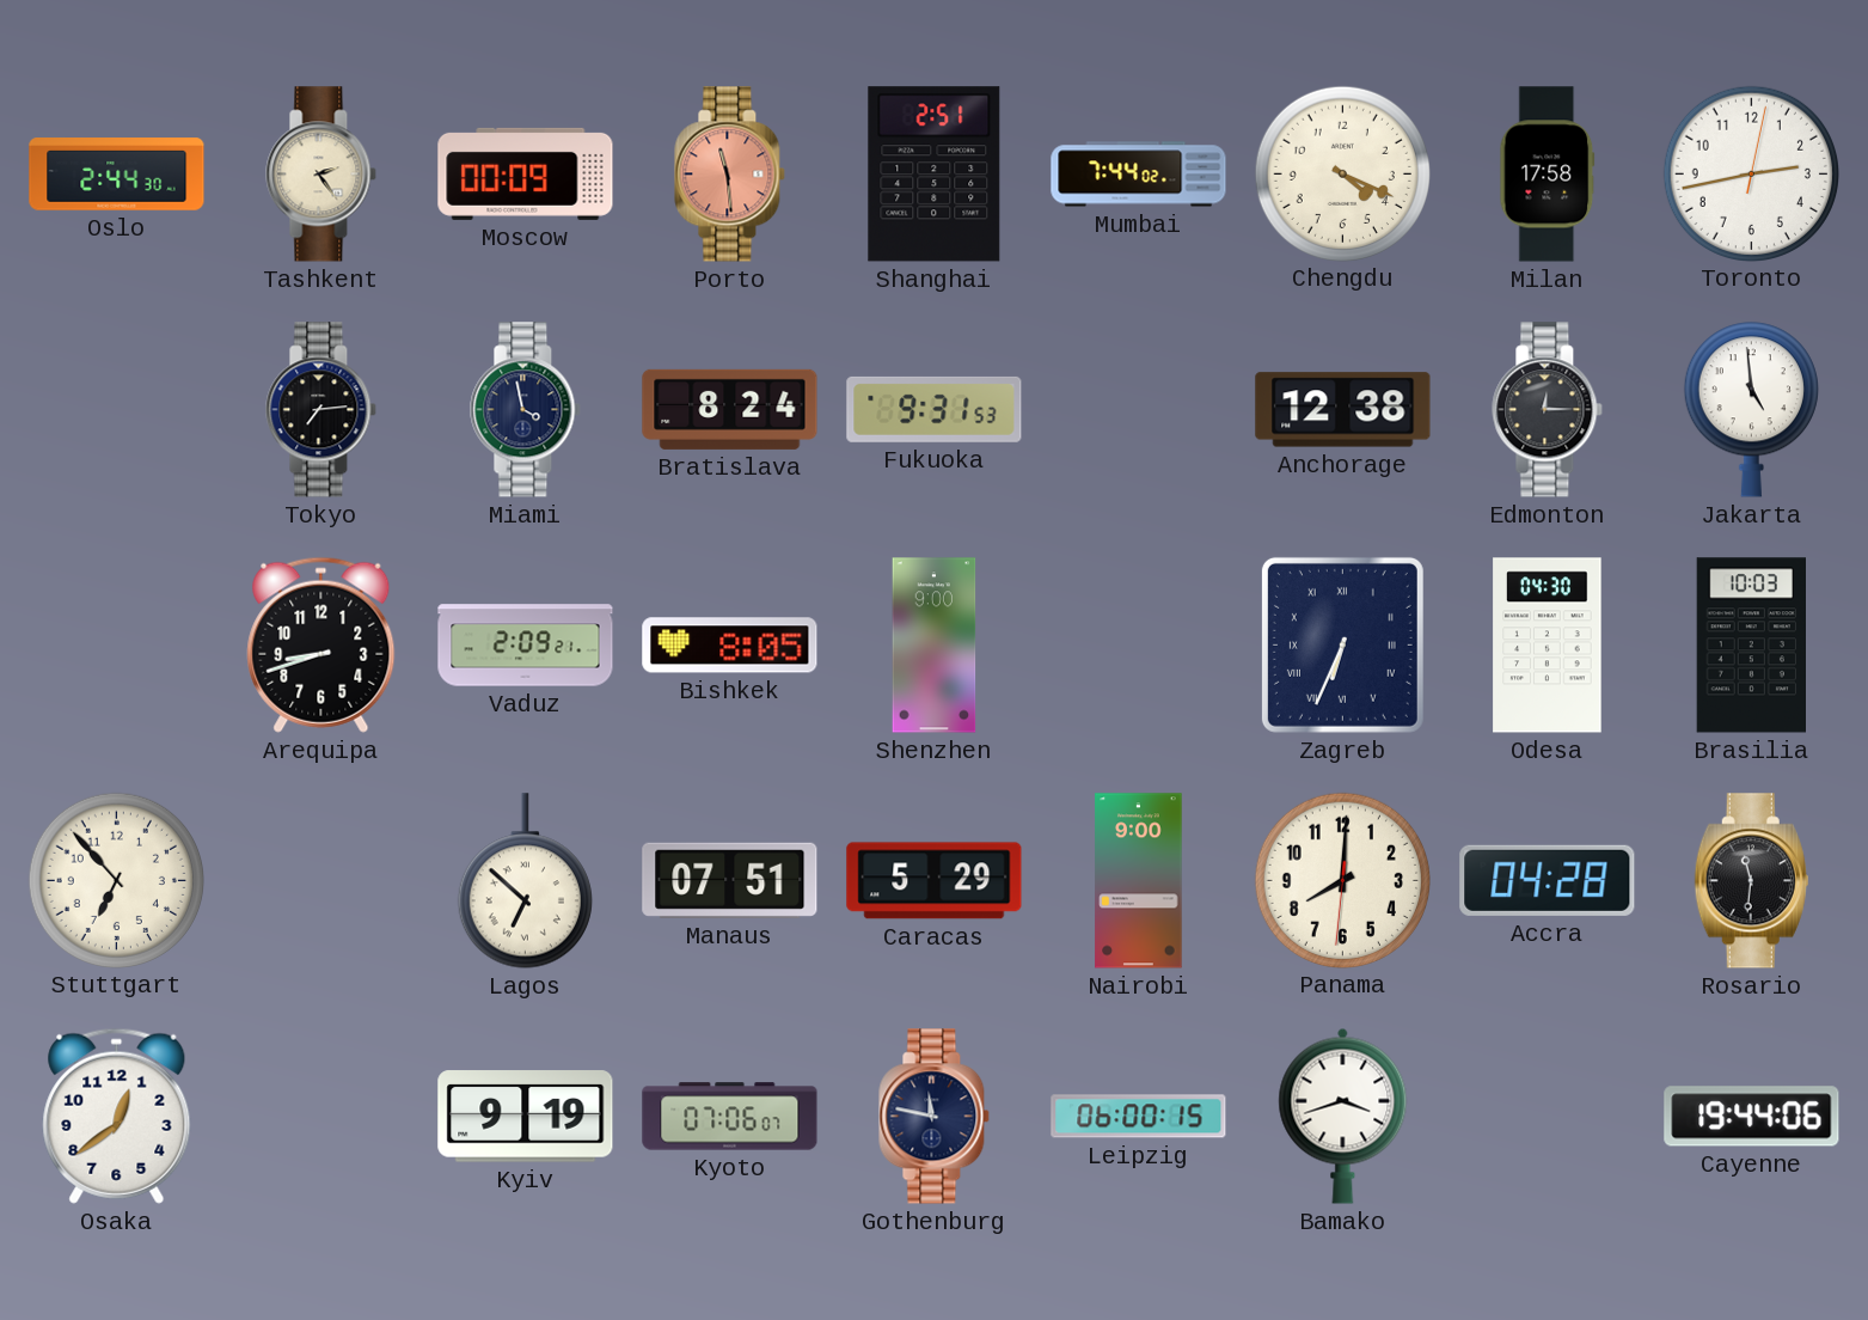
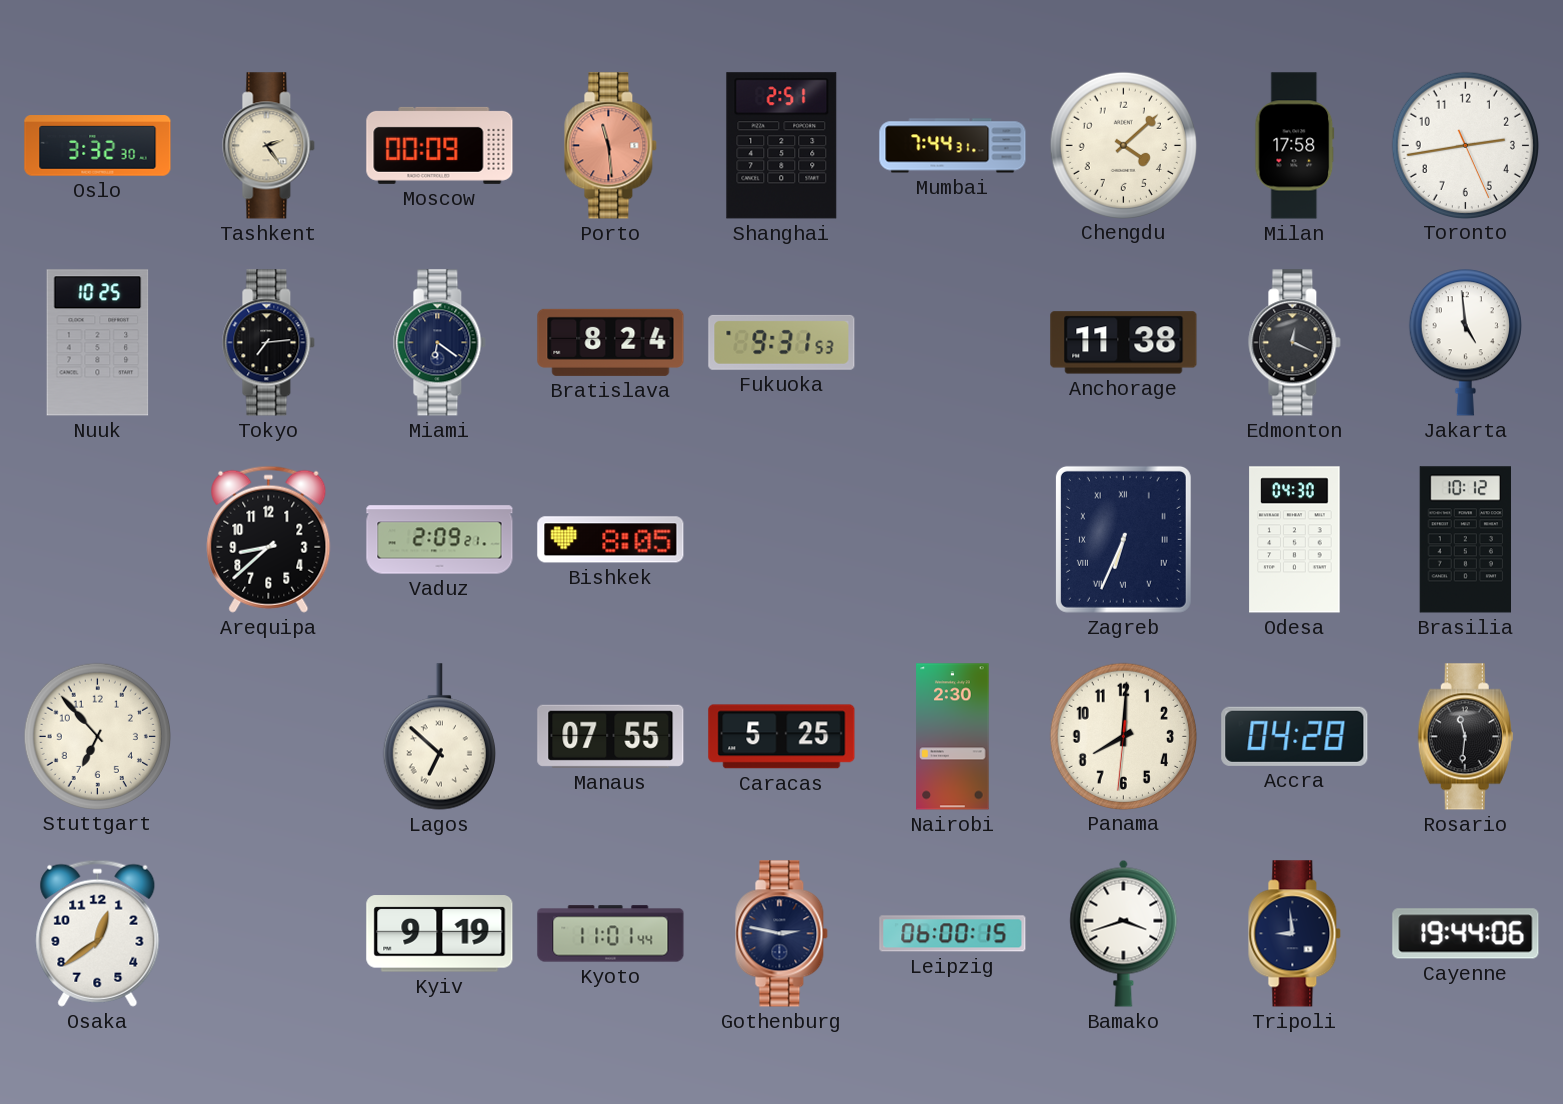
Oslo: 2:44 -> 3:32
Mumbai: 7:44:02 -> 7:44:31
Chengdu: 4:19 -> 4:08
Toronto: 2:43:02 -> 2:43:26
Nuuk: none -> 10:25
Miami: 3:58 -> 6:21
Anchorage: 12:38 -> 11:38
Edmonton: 12:15 -> 12:19
Arequipa: 8:42 -> 8:38
Shenzhen: 9:00 -> none
Brasilia: 10:03 -> 10:12
Manaus: 07:51 -> 07:55
Caracas: 5:29 -> 5:25
Nairobi: 9:00 -> 2:30
Kyoto: 07:06 -> 11:01
Gothenburg: 11:47 -> 2:47
Tripoli: none -> 8:59
